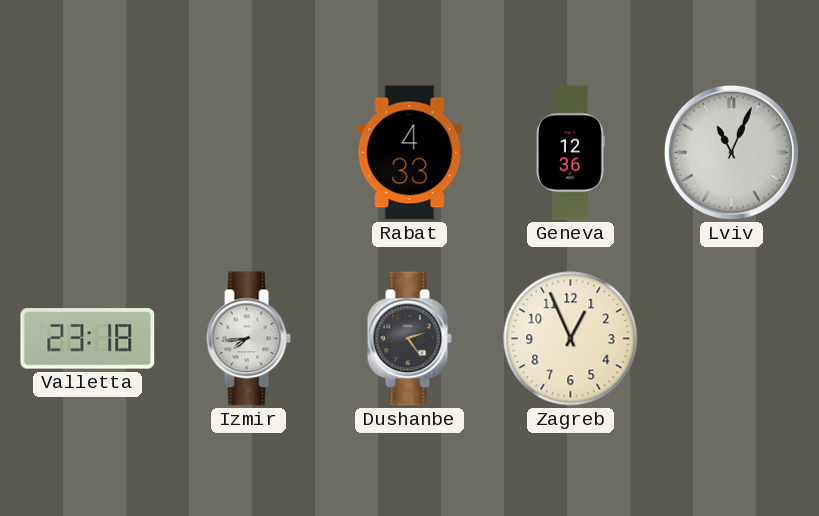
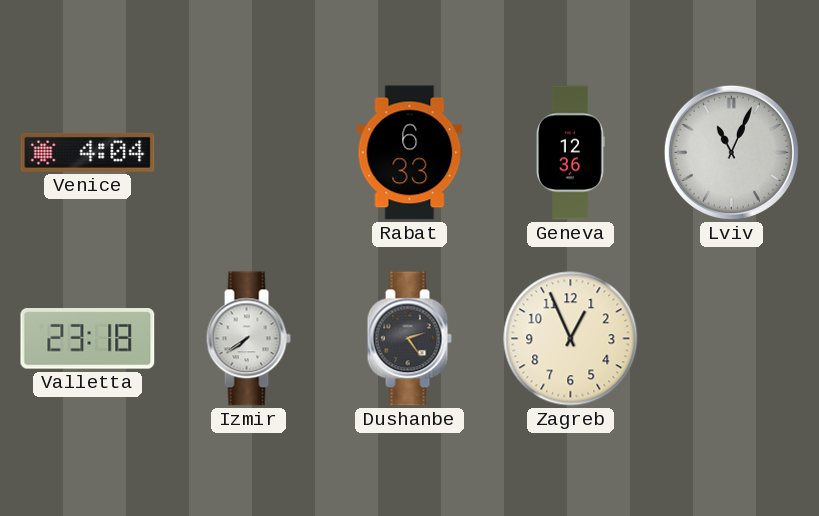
Venice: none -> 4:04
Rabat: 4:33 -> 6:33
Izmir: 7:44 -> 7:39
